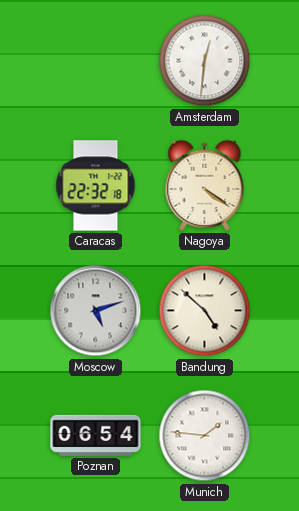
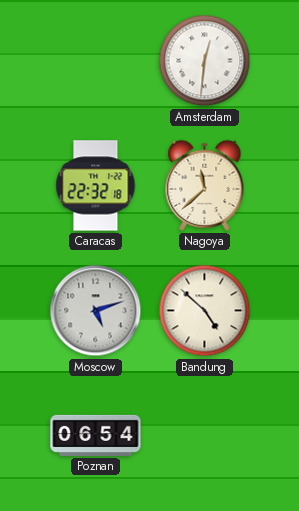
Nagoya: 4:21 -> 11:38
Munich: 1:46 -> none
